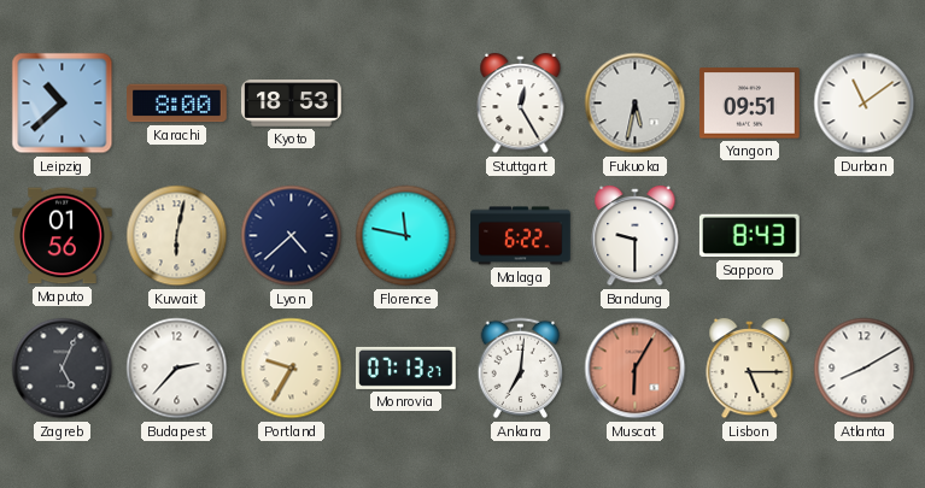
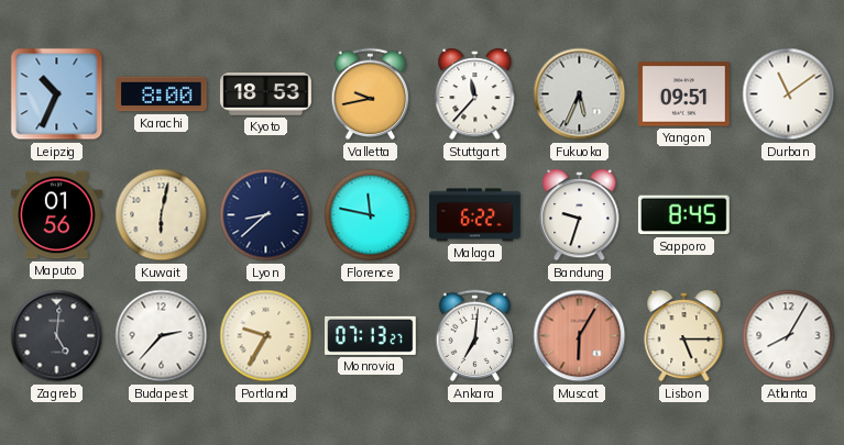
Leipzig: 10:38 -> 10:34
Valletta: none -> 9:43
Stuttgart: 12:25 -> 11:37
Fukuoka: 5:32 -> 5:34
Lyon: 4:38 -> 8:38
Bandung: 9:30 -> 9:33
Sapporo: 8:43 -> 8:45
Zagreb: 5:04 -> 5:01
Atlanta: 8:10 -> 8:05
